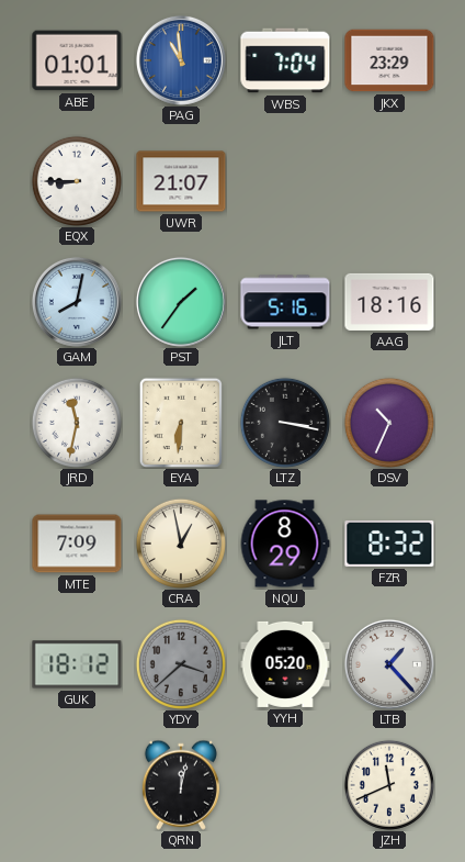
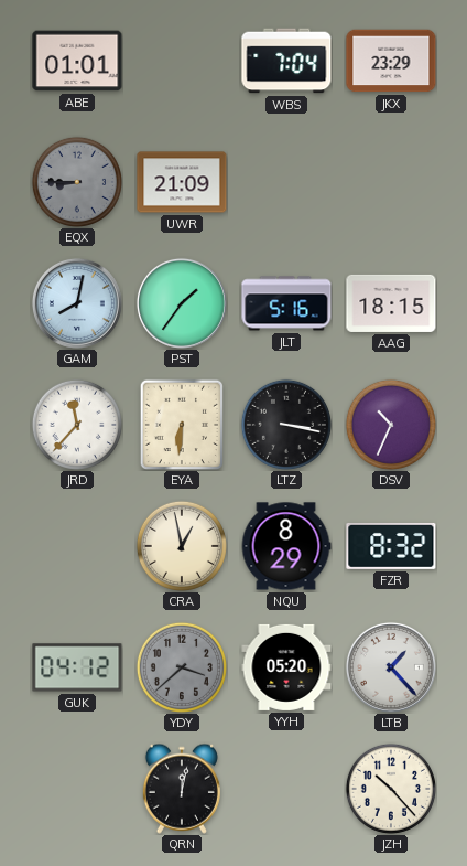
PAG: 10:59 -> none
EQX dial: white -> grey
UWR: 21:07 -> 21:09
AAG: 18:16 -> 18:15
JRD: 11:32 -> 11:37
MTE: 7:09 -> none
GUK: 18:12 -> 04:12
JZH: 11:41 -> 10:23
